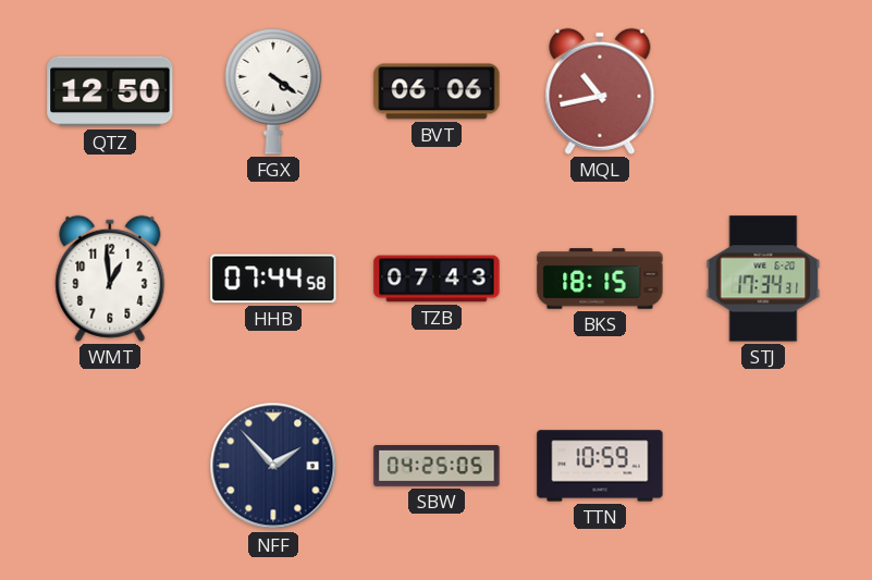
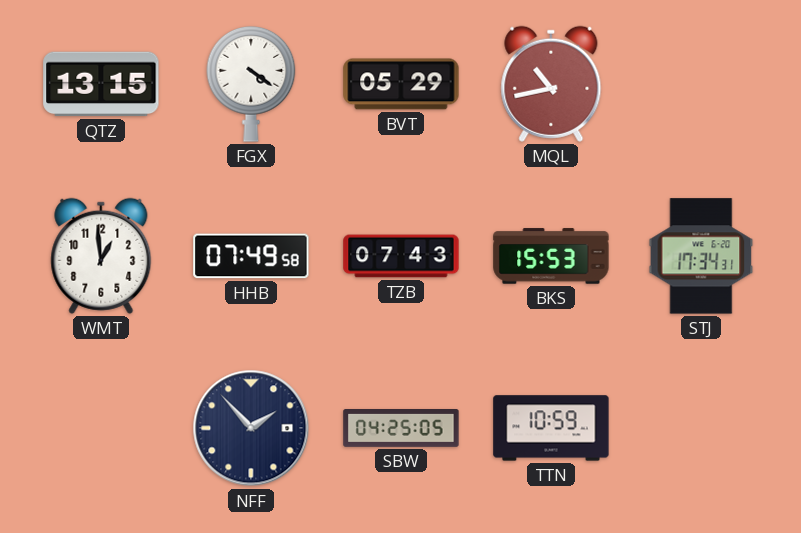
QTZ: 12:50 -> 13:15
BVT: 06:06 -> 05:29
HHB: 07:44 -> 07:49
BKS: 18:15 -> 15:53
